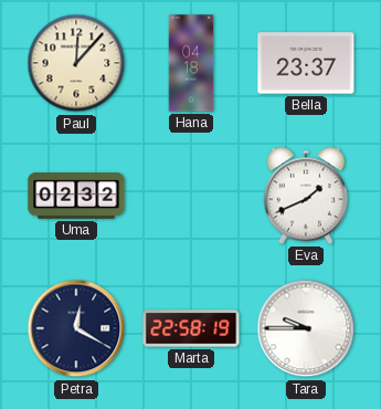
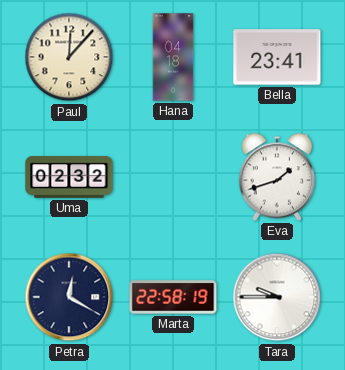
Bella: 23:37 -> 23:41
Eva: 1:41 -> 1:42
